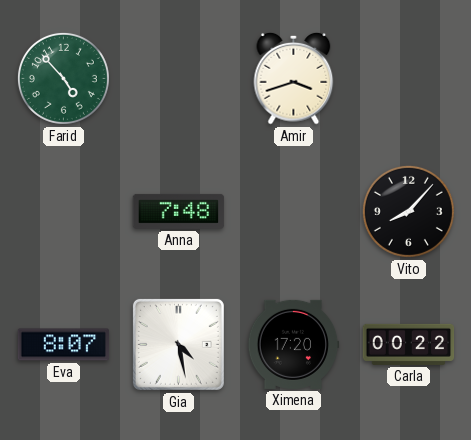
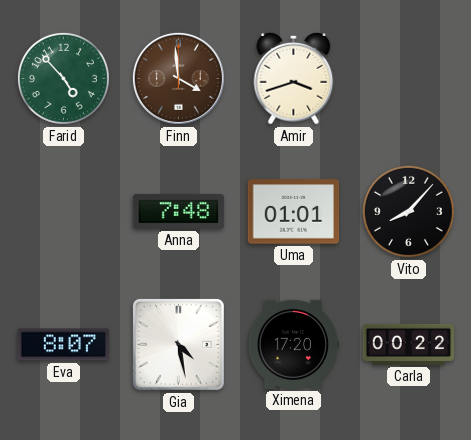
Finn: none -> 3:59
Uma: none -> 01:01
